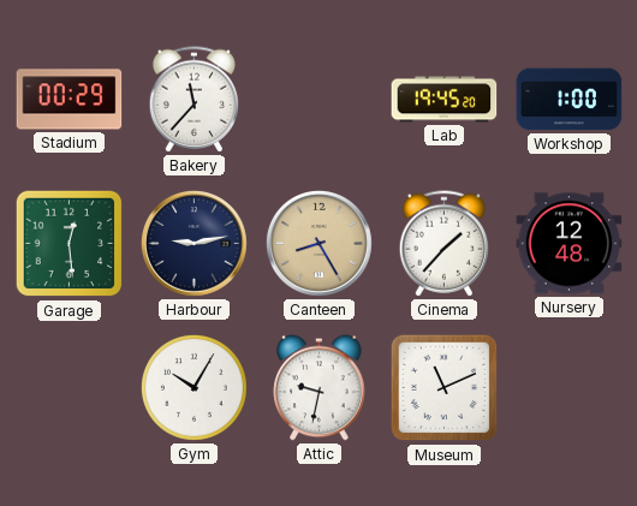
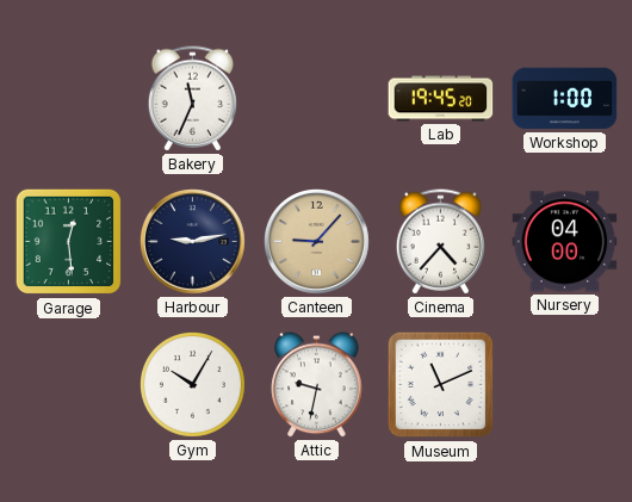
Stadium: 00:29 -> none
Bakery: 11:37 -> 11:34
Canteen: 8:25 -> 9:07
Cinema: 1:37 -> 4:37
Nursery: 12:48 -> 04:00
